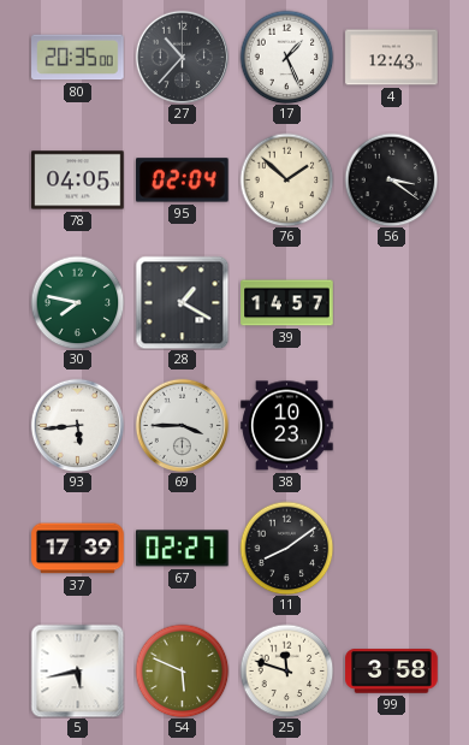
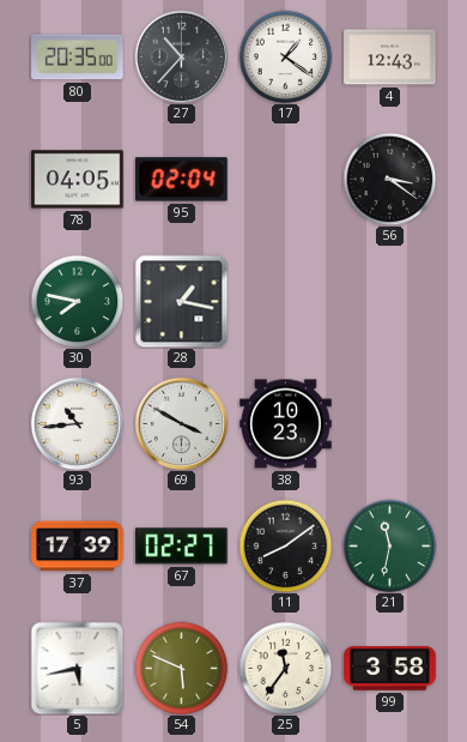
17: 1:26 -> 1:21
76: 1:52 -> none
28: 1:20 -> 1:17
39: 14:57 -> none
93: 5:44 -> 10:44
69: 3:45 -> 3:50
21: none -> 11:32
25: 11:48 -> 11:36
